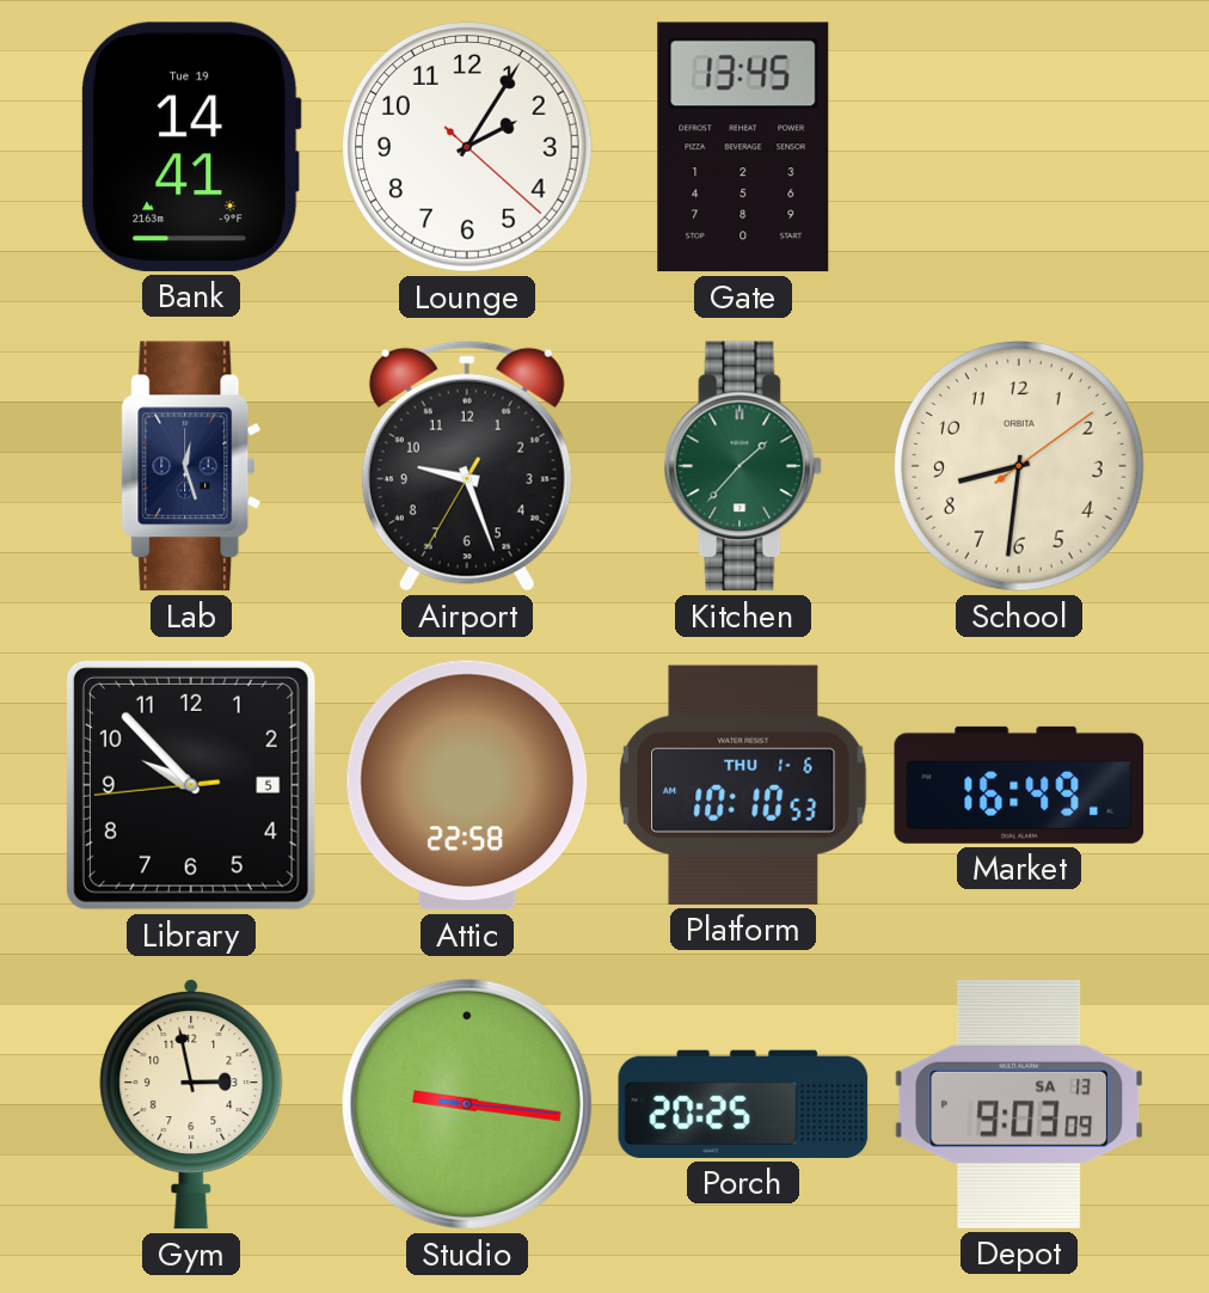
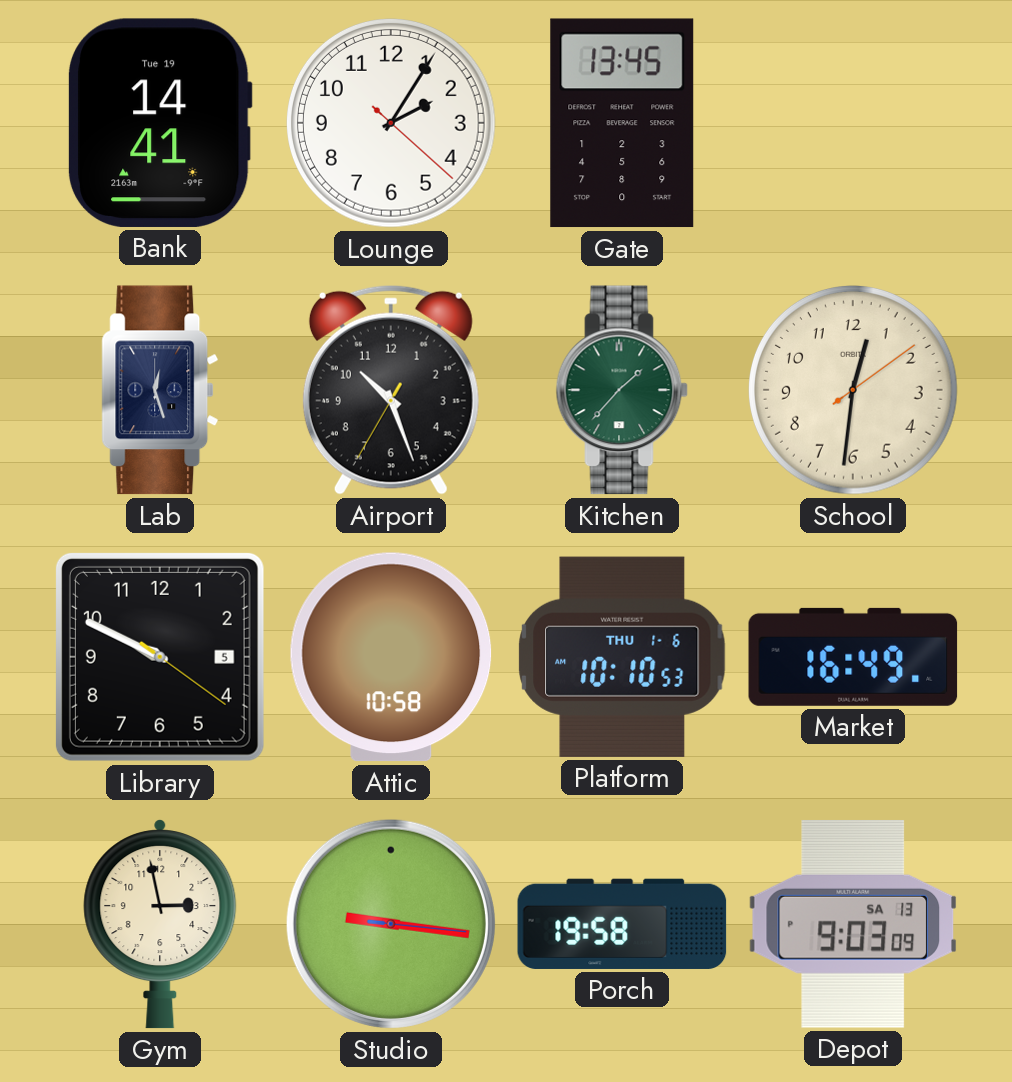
Airport: 9:26 -> 10:26
School: 8:31 -> 12:31
Library: 9:52 -> 9:49
Attic: 22:58 -> 10:58
Porch: 20:25 -> 19:58
